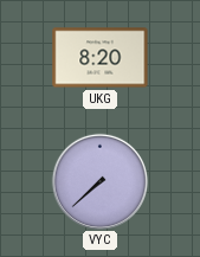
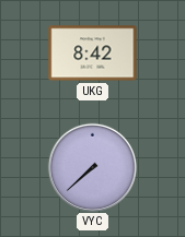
UKG: 8:20 -> 8:42
